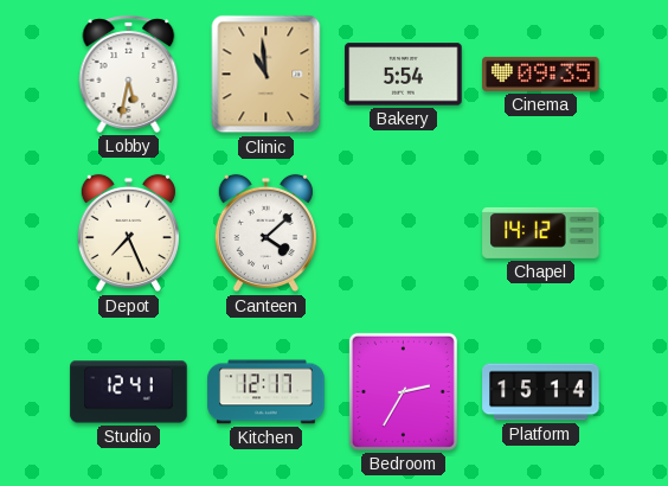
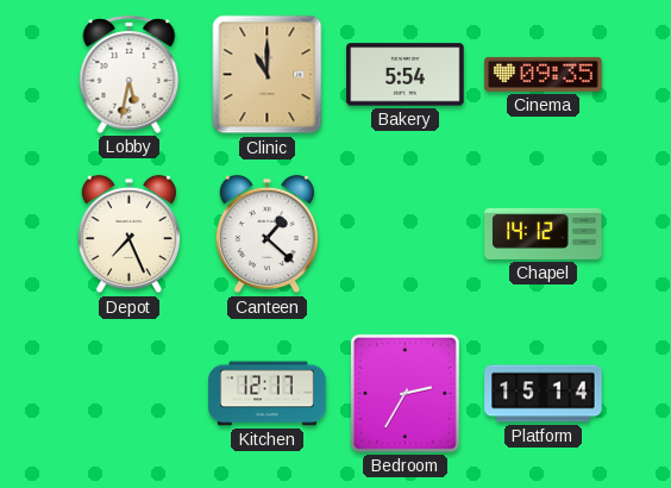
Clinic: 10:59 -> 11:00
Canteen: 4:08 -> 1:22
Studio: 12:41 -> none
